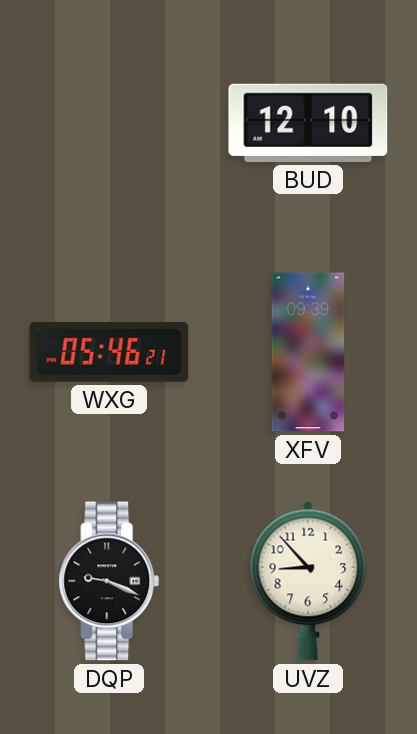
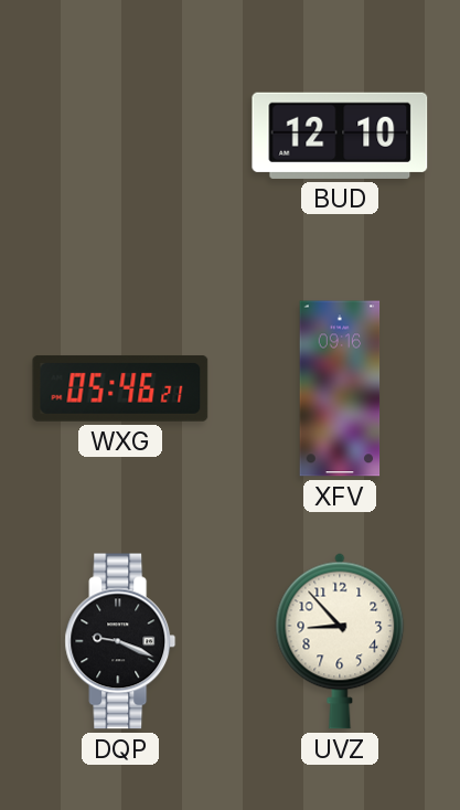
XFV: 09:39 -> 09:16
